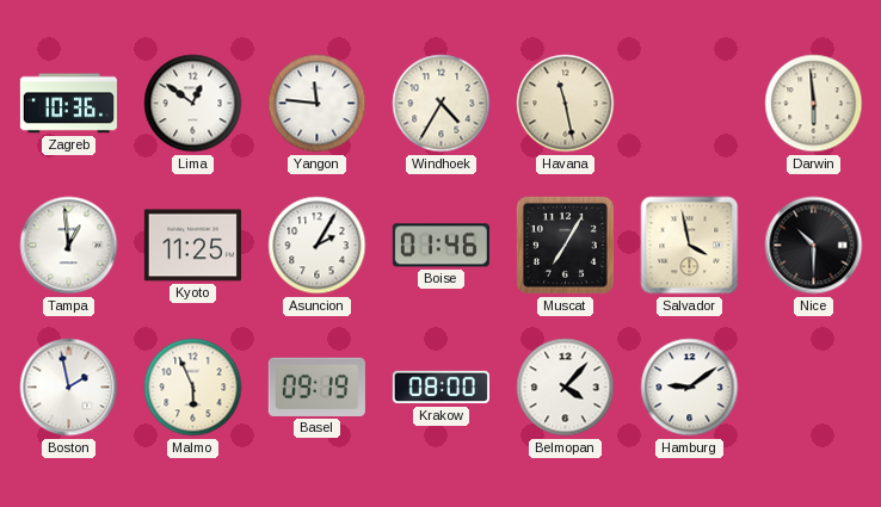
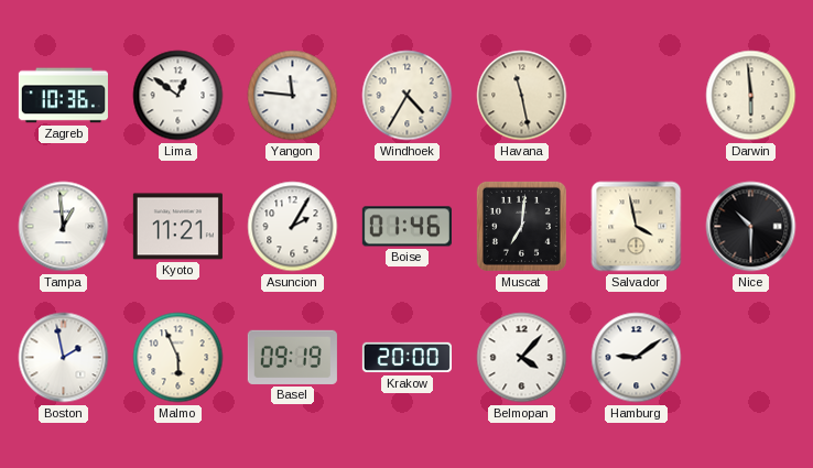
Kyoto: 11:25 -> 11:21
Muscat: 7:05 -> 7:01
Krakow: 08:00 -> 20:00
